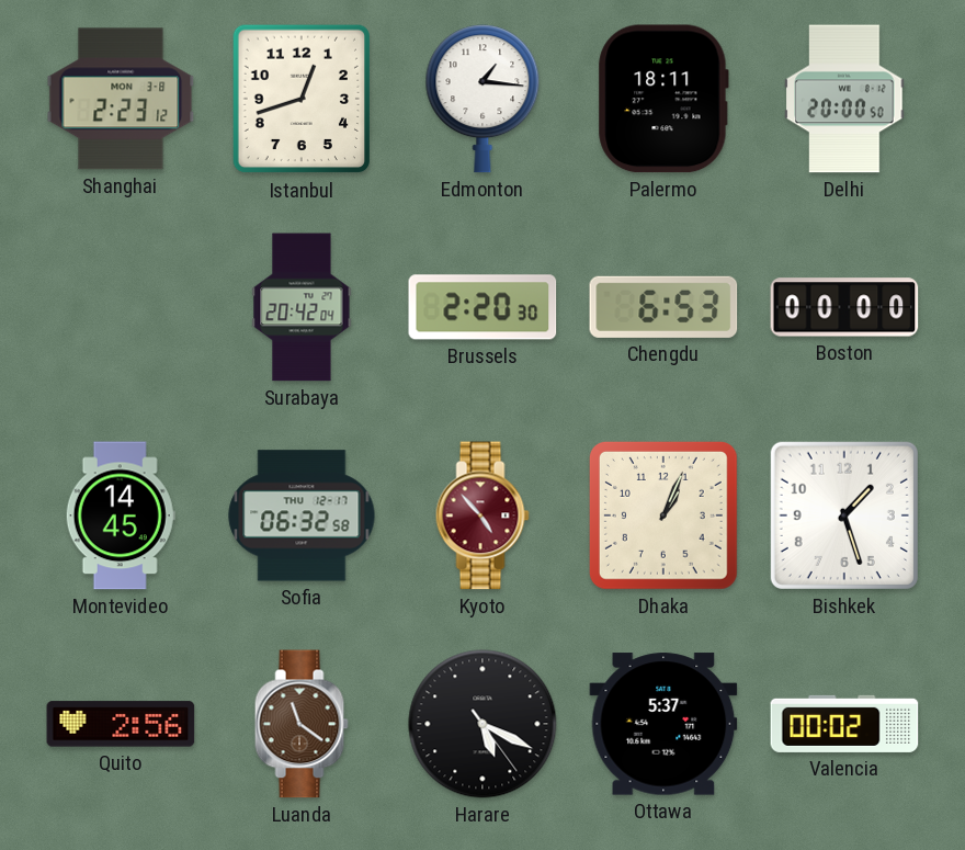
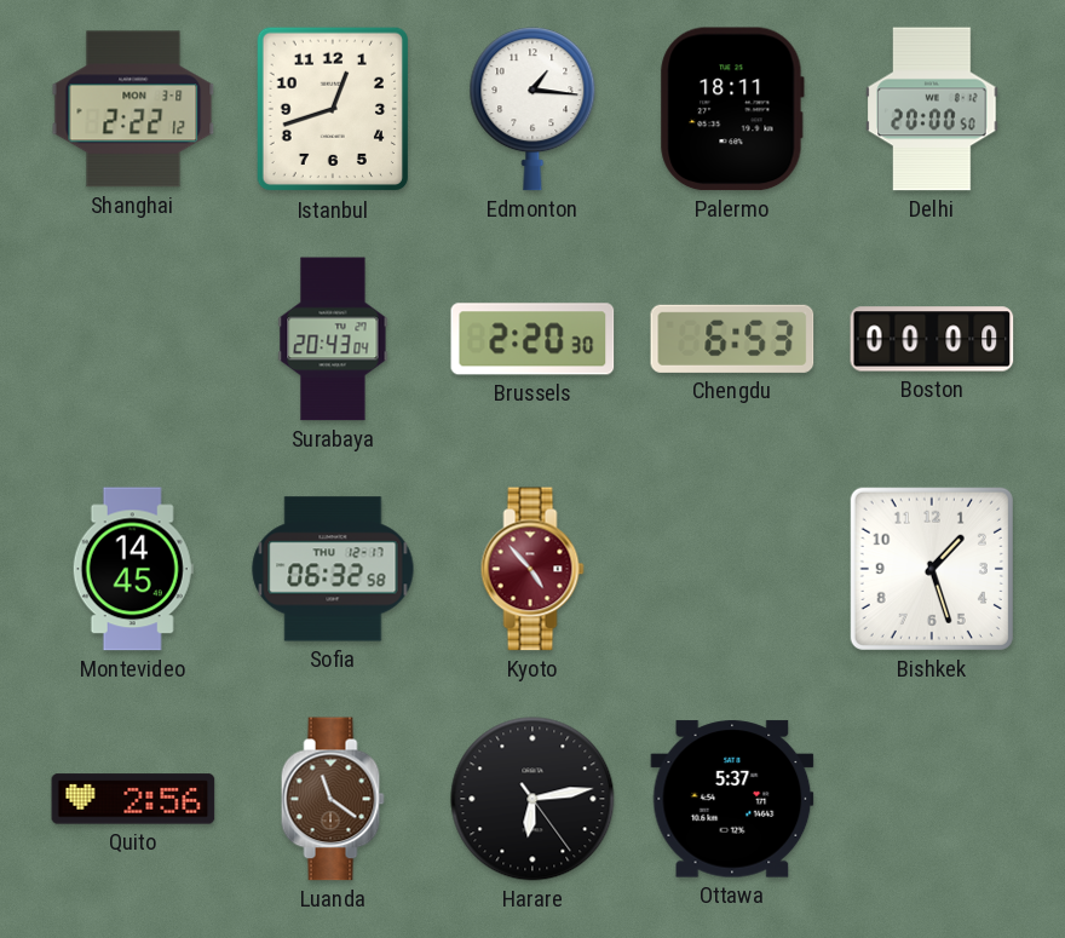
Shanghai: 2:23 -> 2:22
Surabaya: 20:42 -> 20:43
Dhaka: 1:04 -> none
Harare: 5:19 -> 6:13
Valencia: 00:02 -> none
